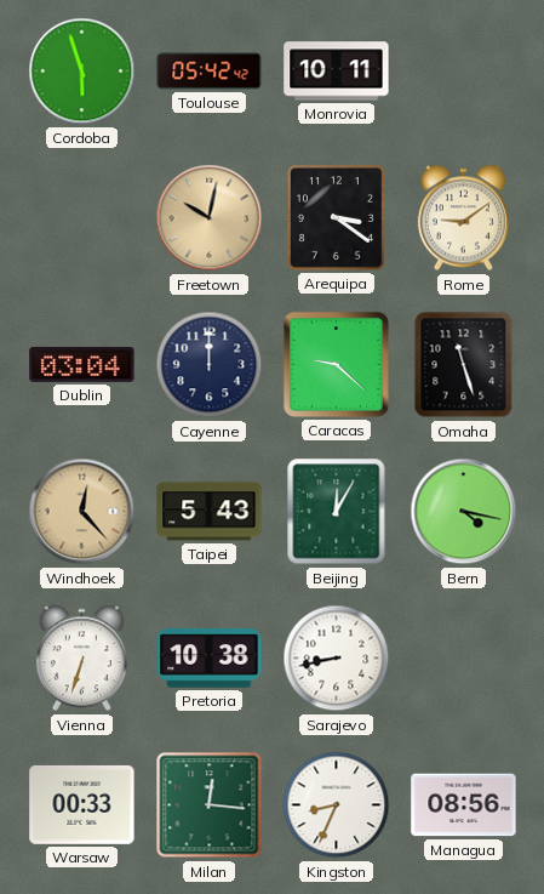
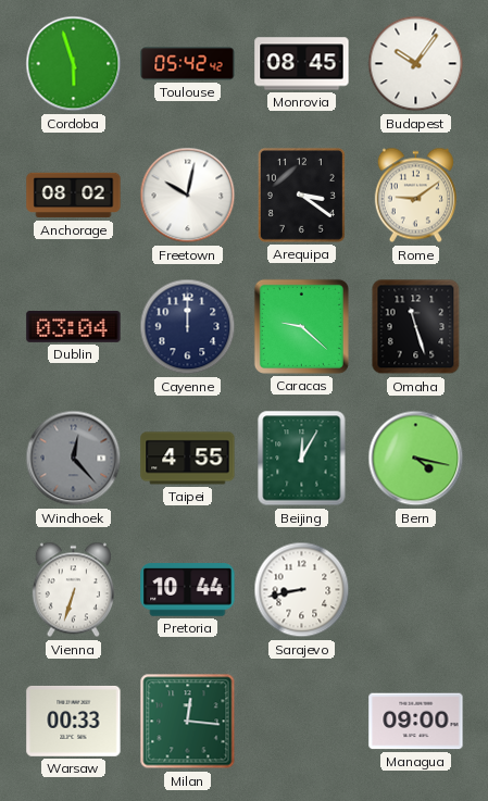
Monrovia: 10:11 -> 08:45
Budapest: none -> 10:06
Anchorage: none -> 08:02
Freetown dial: champagne -> white
Windhoek dial: champagne -> grey
Taipei: 5:43 -> 4:55
Pretoria: 10:38 -> 10:44
Kingston: 8:34 -> none
Managua: 08:56 -> 09:00
